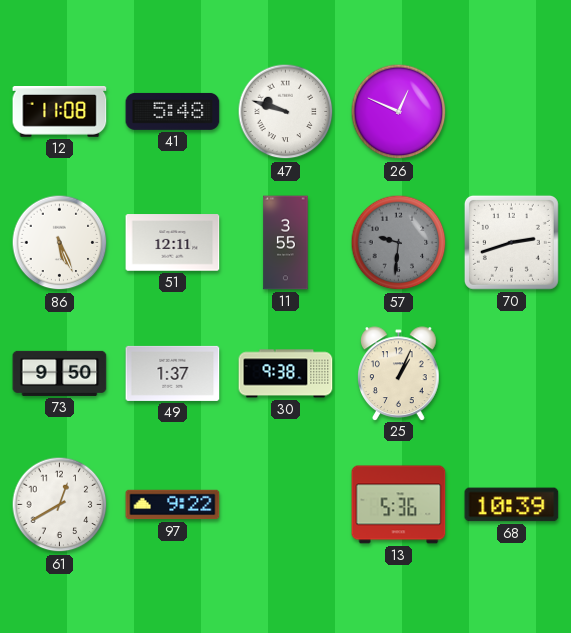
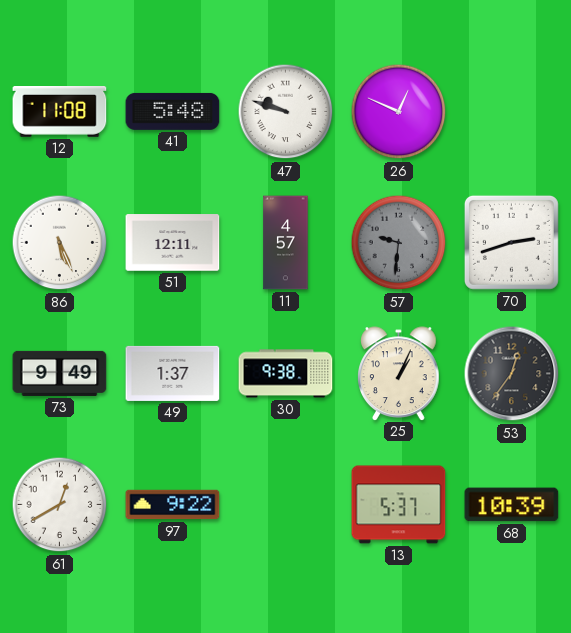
11: 3:55 -> 4:57
73: 9:50 -> 9:49
53: none -> 12:36
13: 5:36 -> 5:37
